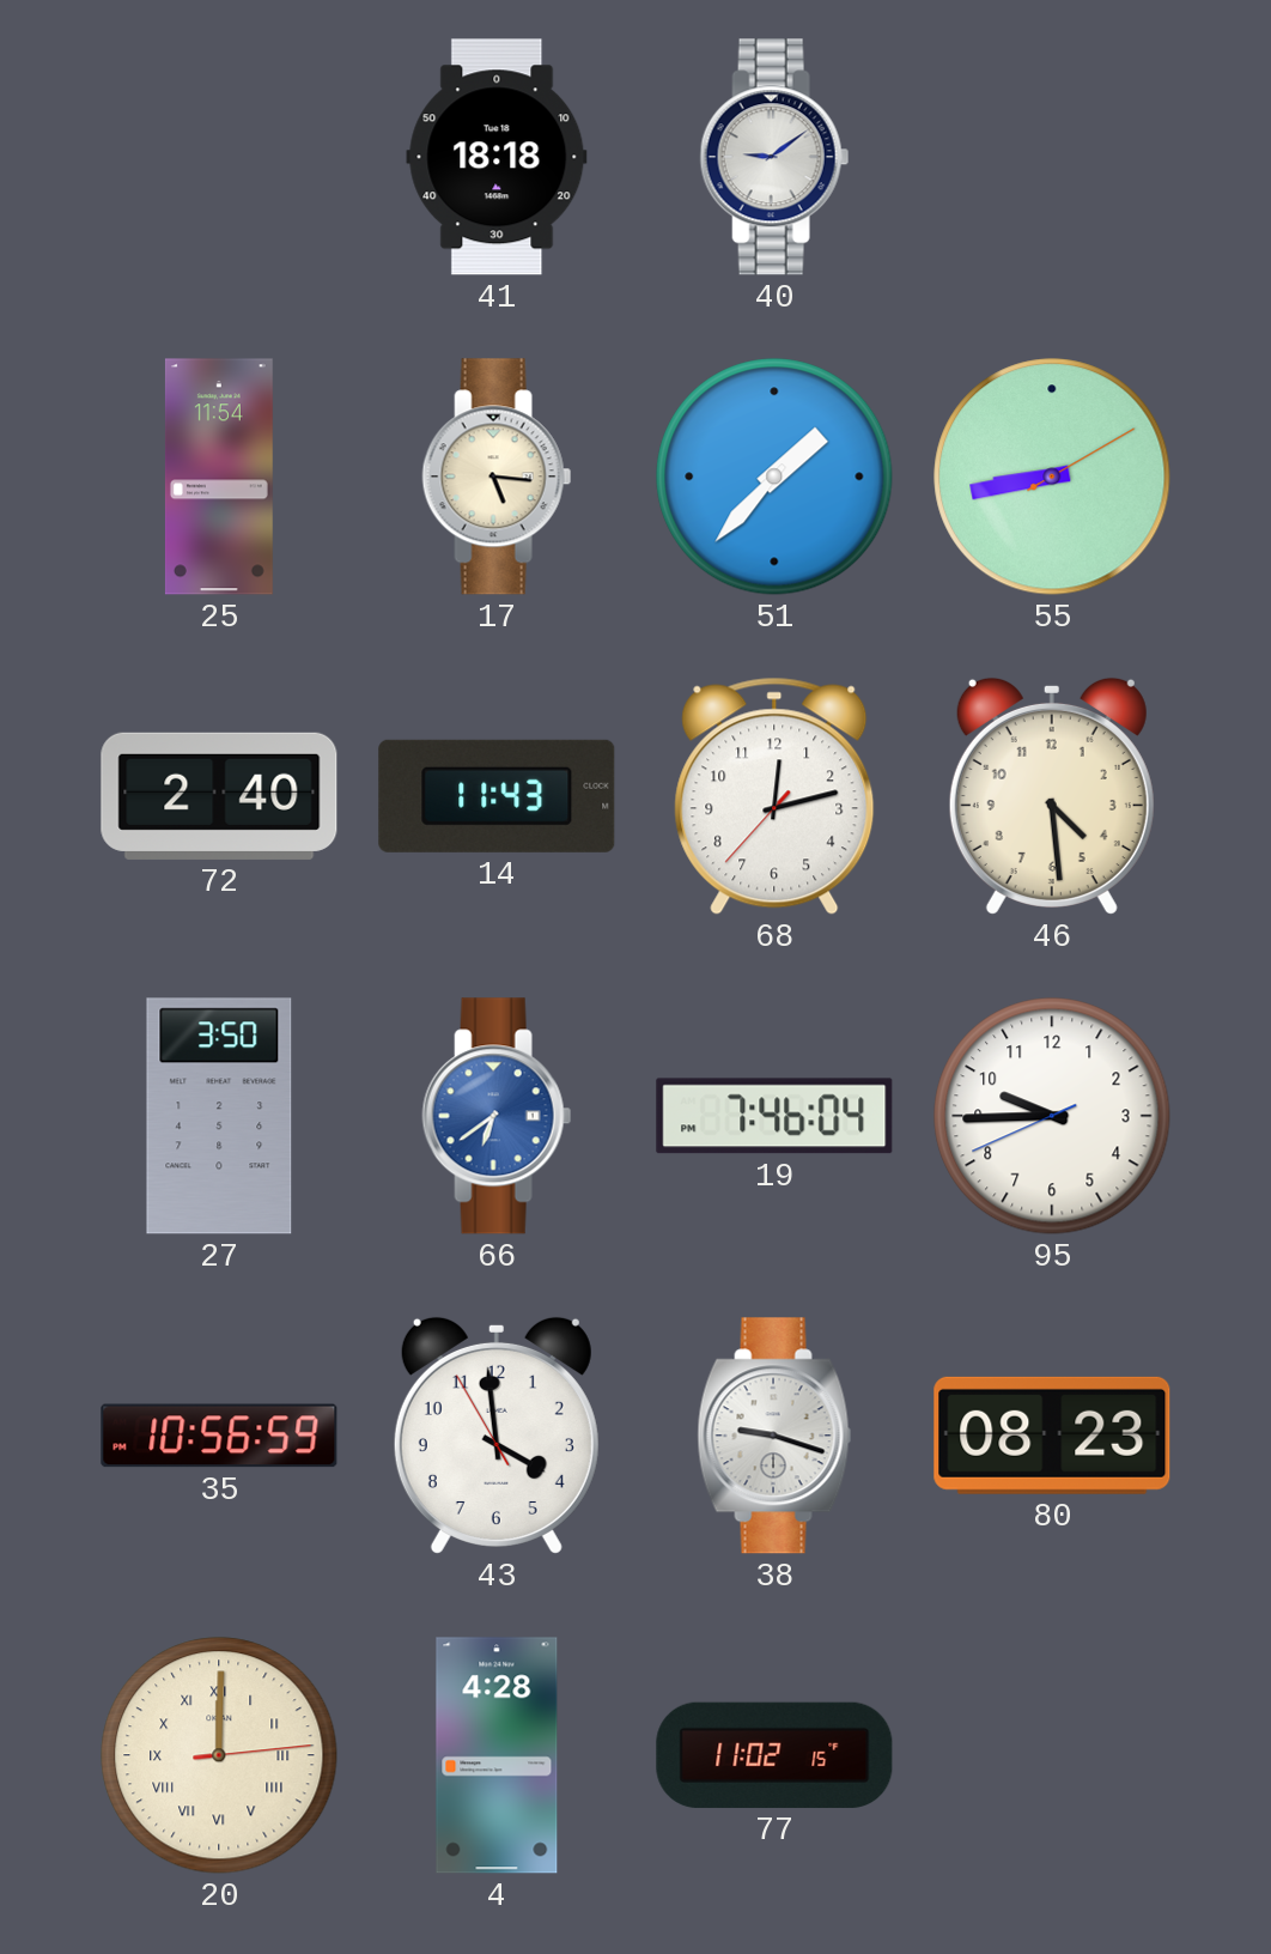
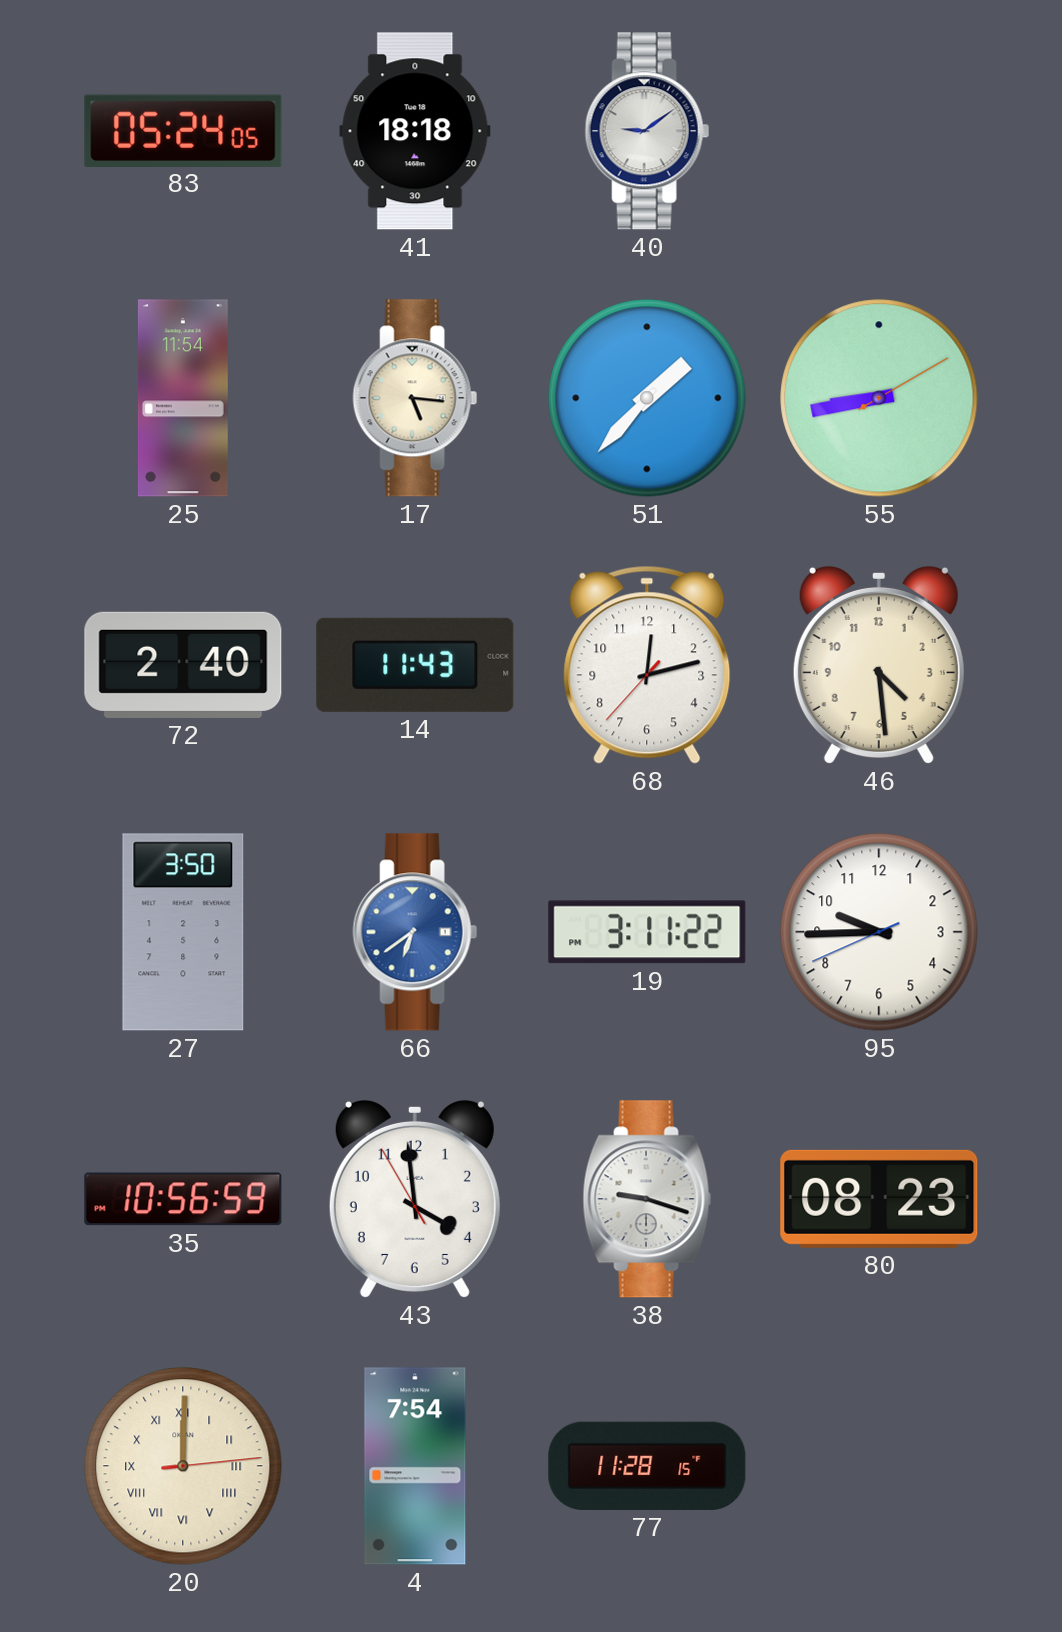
83: none -> 05:24
19: 7:46 -> 3:11
4: 4:28 -> 7:54
77: 11:02 -> 11:28
